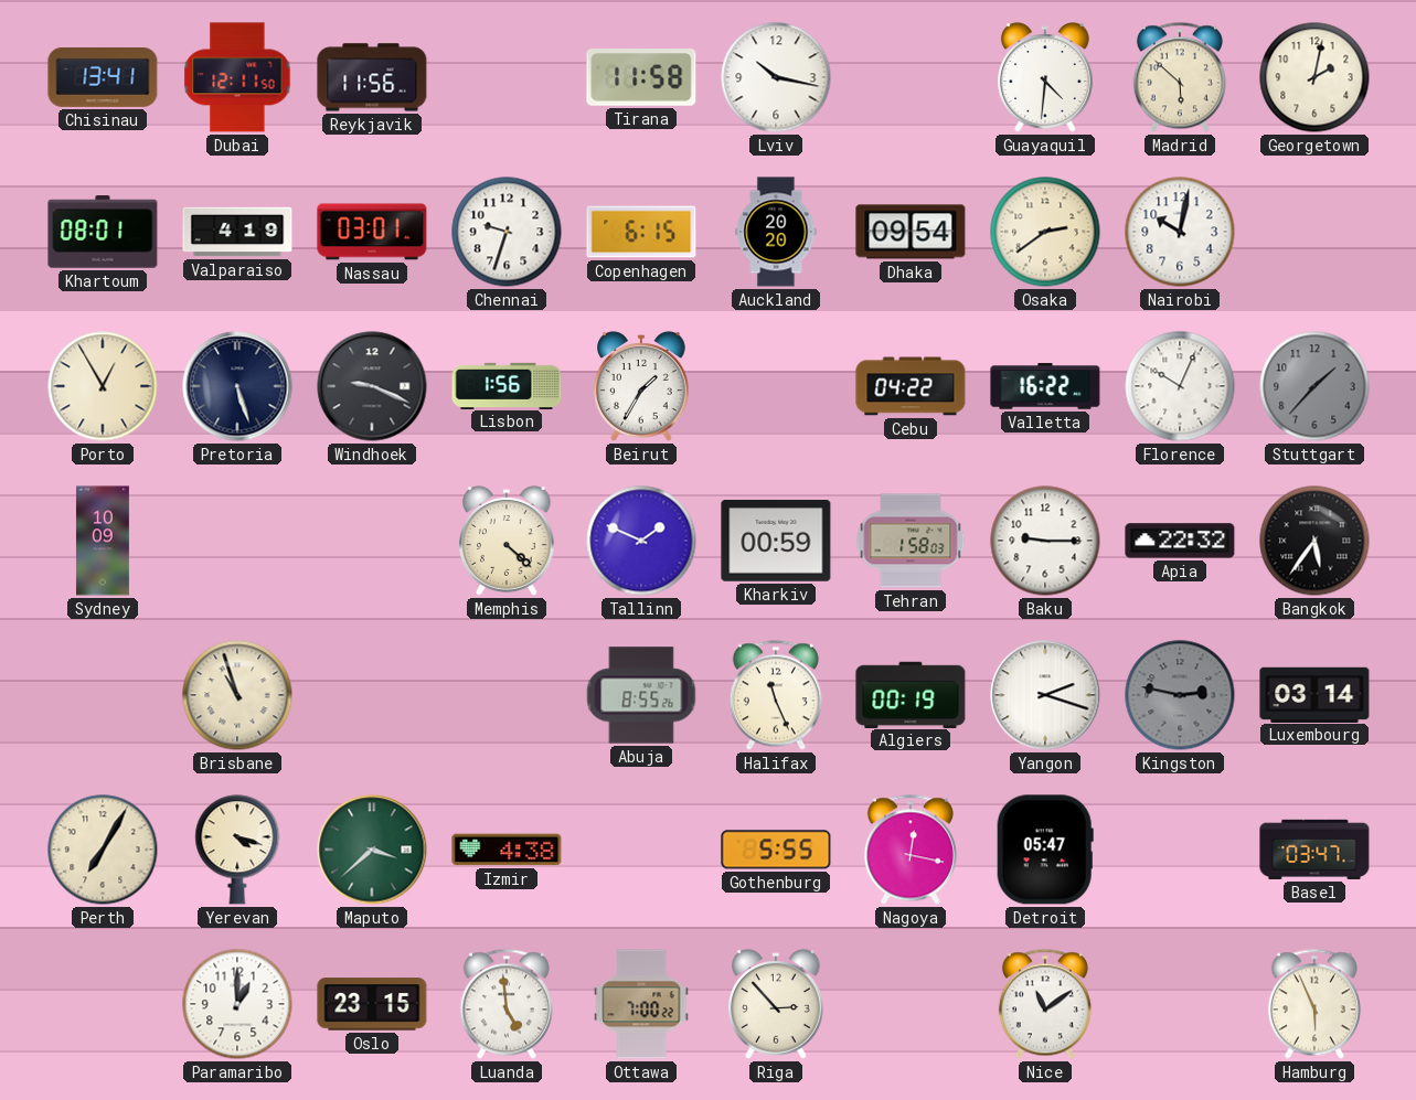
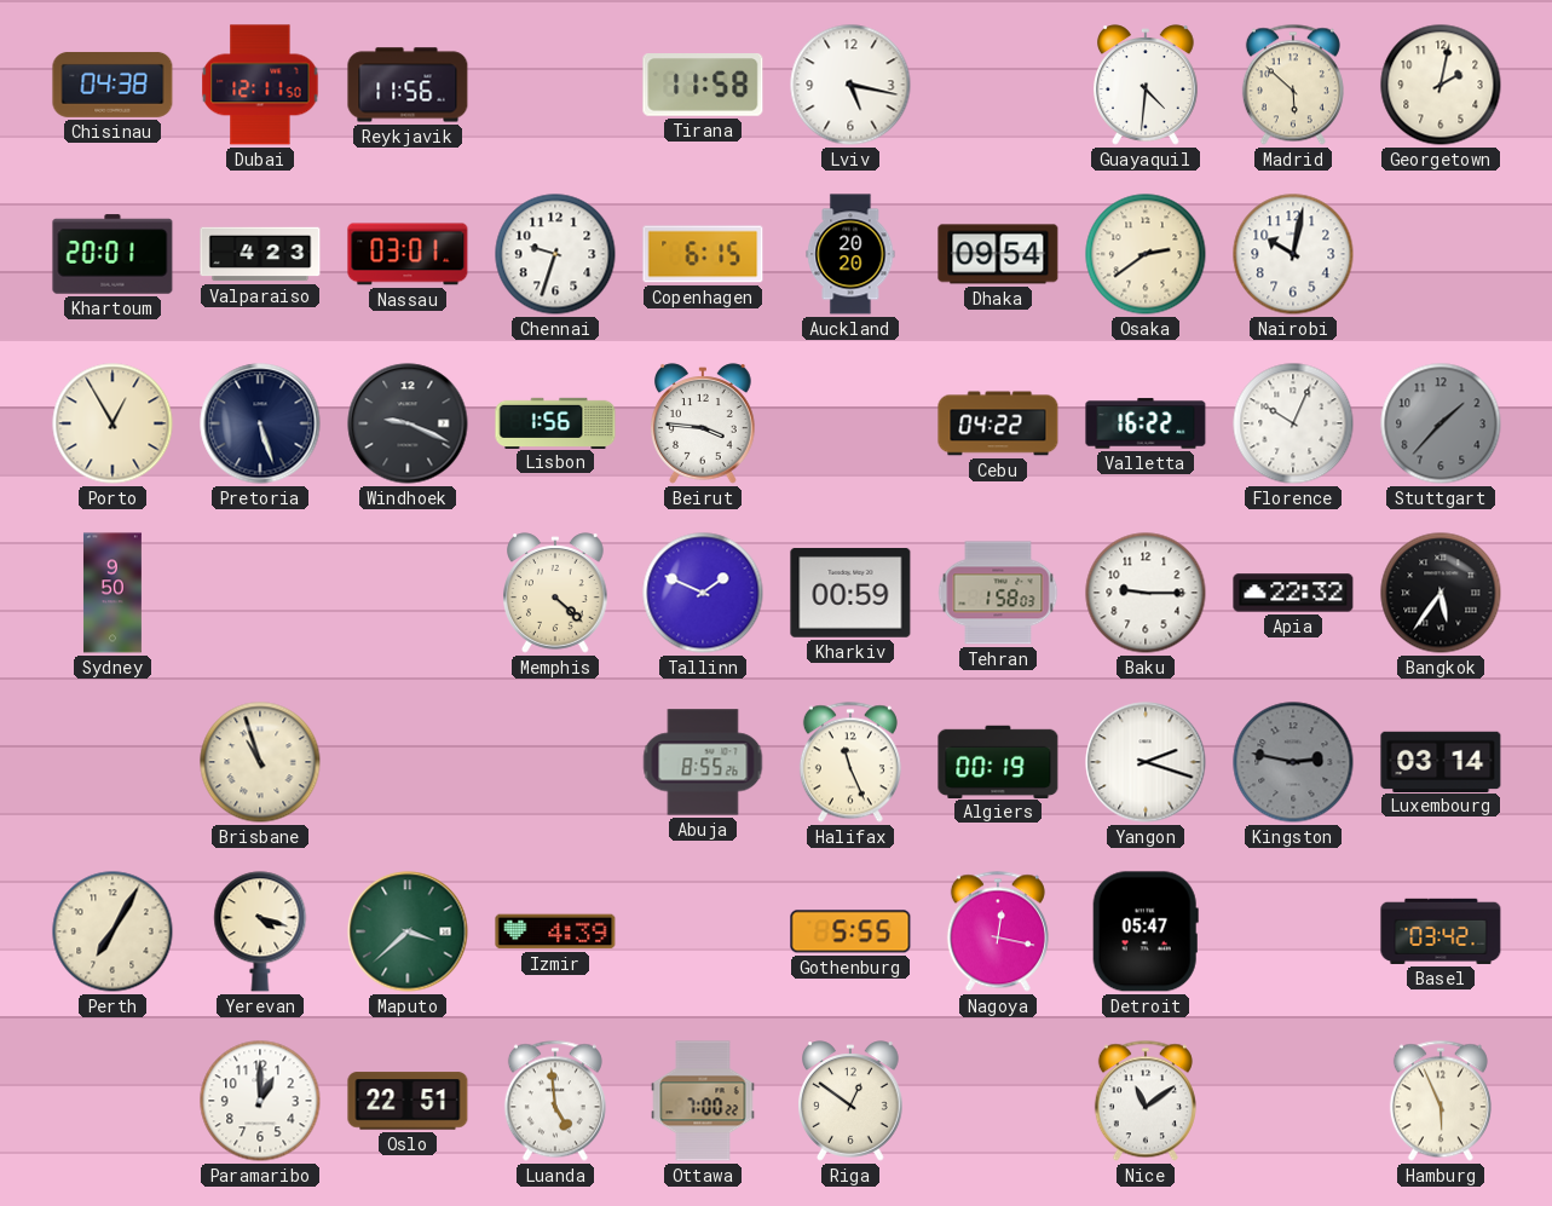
Chisinau: 13:41 -> 04:38
Lviv: 10:17 -> 5:17
Khartoum: 08:01 -> 20:01
Valparaiso: 4:19 -> 4:23
Beirut: 1:35 -> 3:46
Sydney: 10:09 -> 9:50
Izmir: 4:38 -> 4:39
Basel: 03:47 -> 03:42
Oslo: 23:15 -> 22:51
Riga: 2:53 -> 12:51
